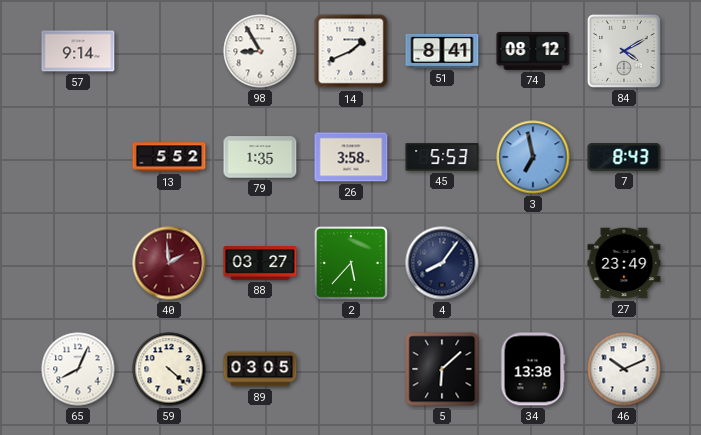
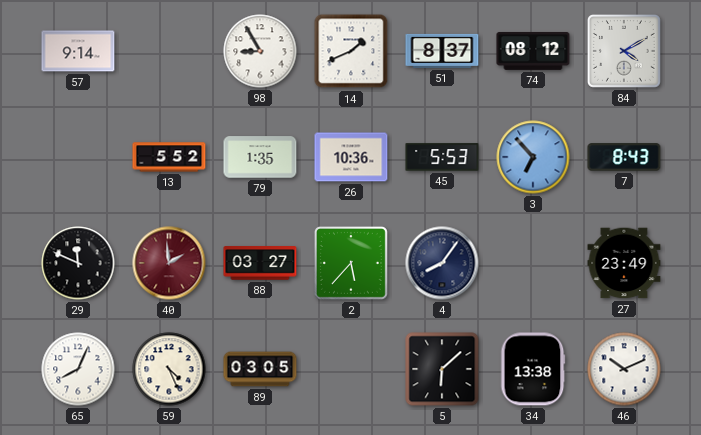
51: 8:41 -> 8:37
26: 3:58 -> 10:36
3: 6:58 -> 6:53
29: none -> 11:49
59: 4:22 -> 4:26
